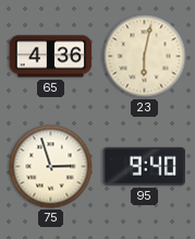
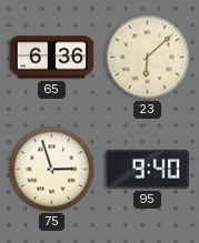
65: 4:36 -> 6:36
23: 6:02 -> 6:08
